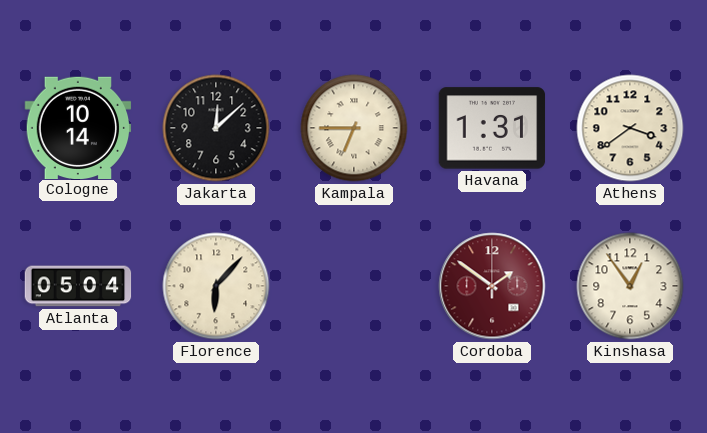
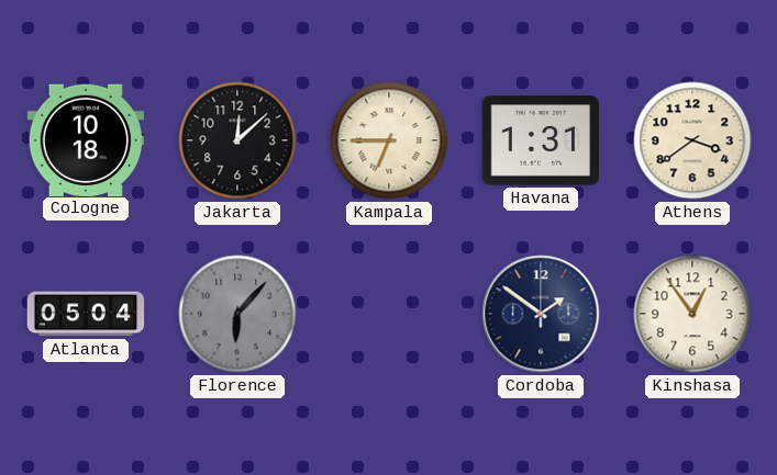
Cologne: 10:14 -> 10:18
Florence dial: cream -> grey
Cordoba dial: burgundy -> navy
